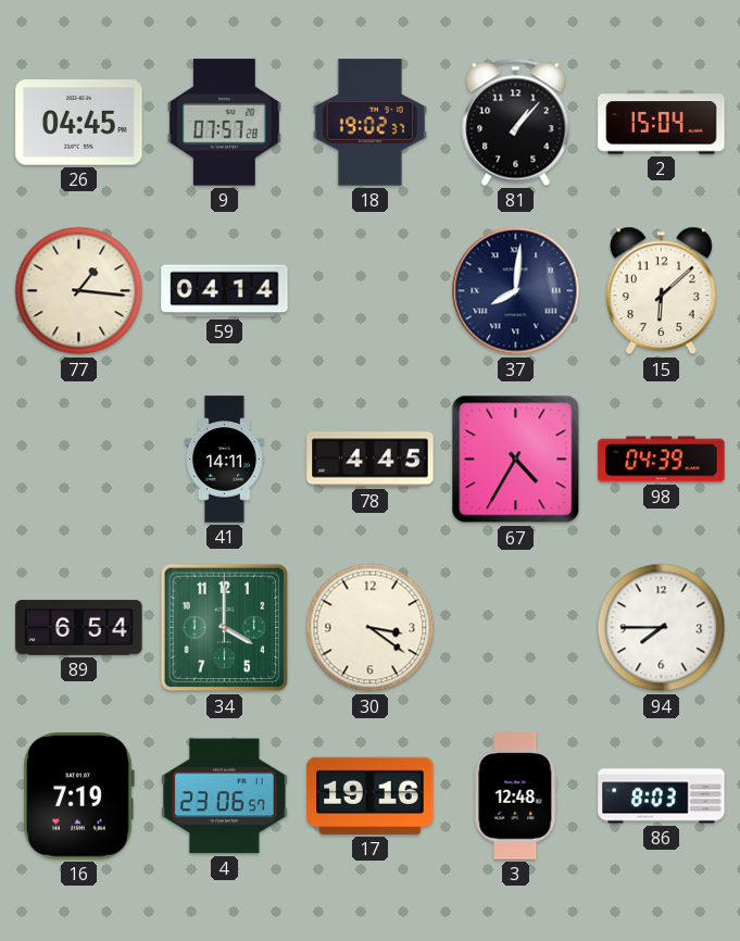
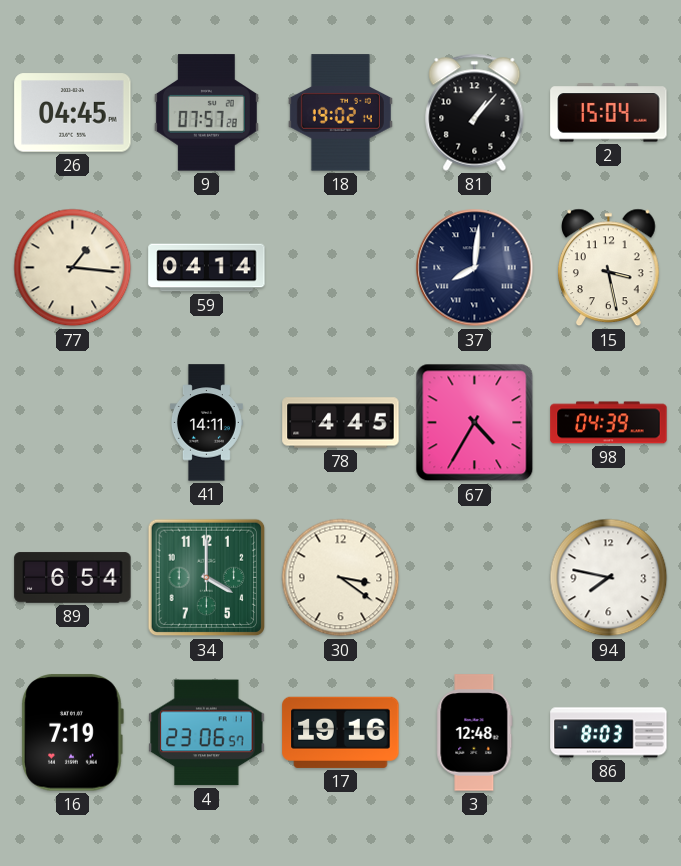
18: 19:02:37 -> 19:02:14
15: 6:08 -> 3:28
94: 7:45 -> 7:47
